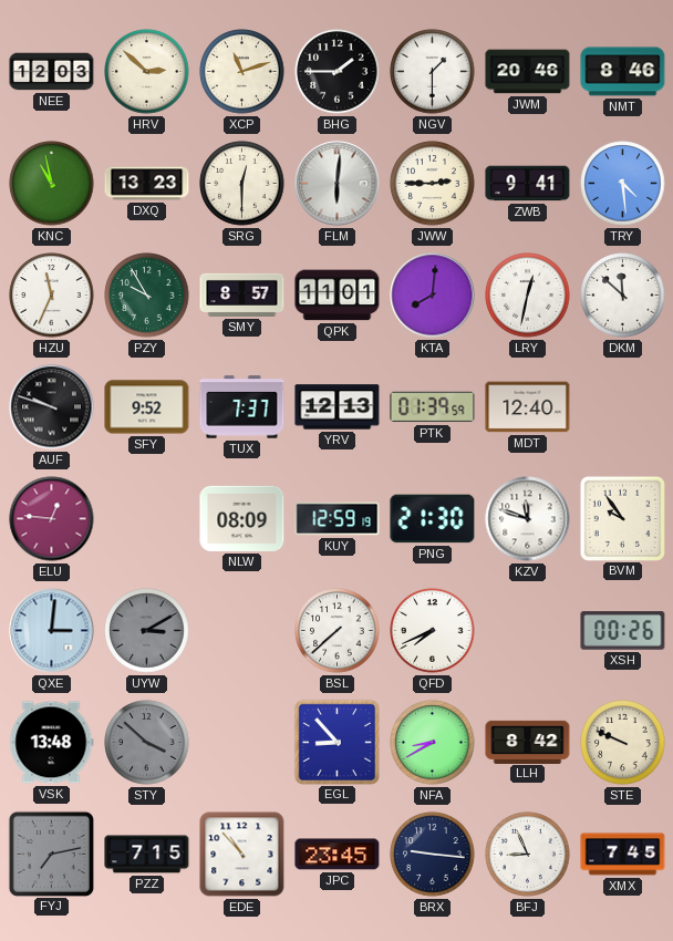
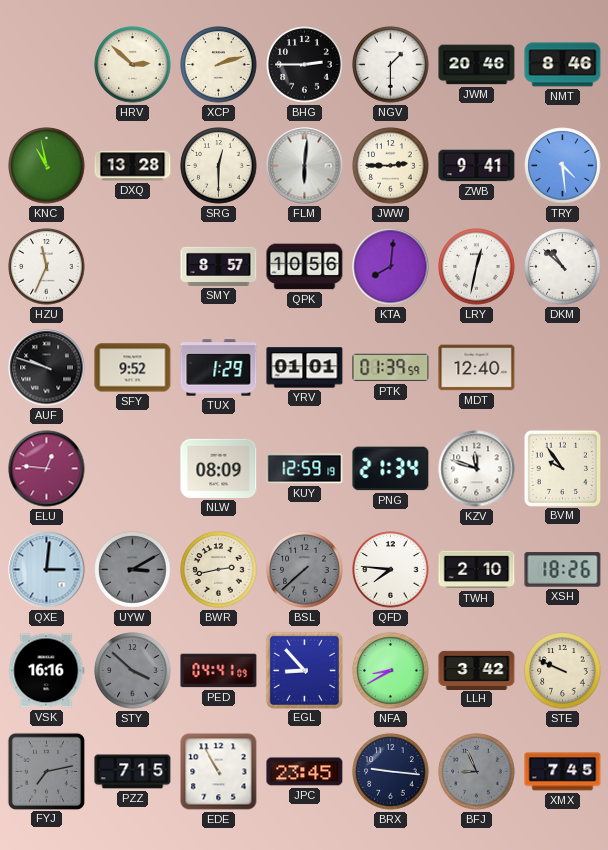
NEE: 12:03 -> none
XCP: 11:12 -> 2:12
BHG: 1:45 -> 2:45
DXQ: 13:23 -> 13:28
PZY: 9:55 -> none
QPK: 11:01 -> 10:56
DKM: 11:52 -> 10:52
TUX: 7:37 -> 1:29
YRV: 12:13 -> 01:01
PNG: 21:30 -> 21:34
BWR: none -> 2:43
BSL dial: white -> grey
QFD: 7:41 -> 7:46
TWH: none -> 2:10
XSH: 00:26 -> 18:26
VSK: 13:48 -> 16:16
PED: none -> 04:41
LLH: 8:42 -> 3:42
EDE: 10:53 -> 10:55
BFJ dial: white -> grey
